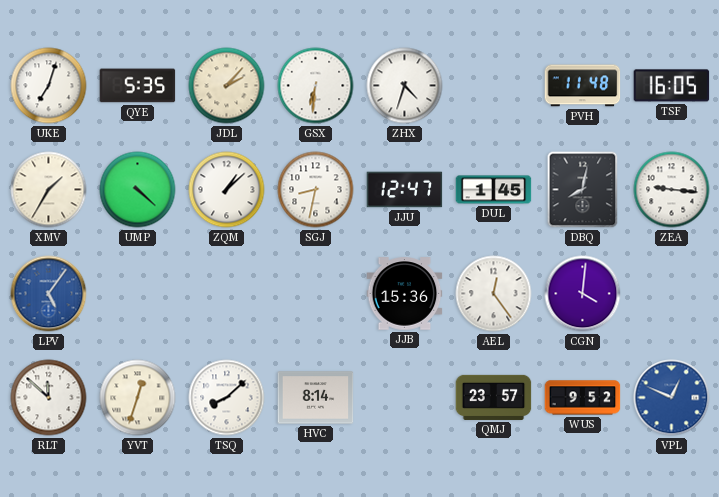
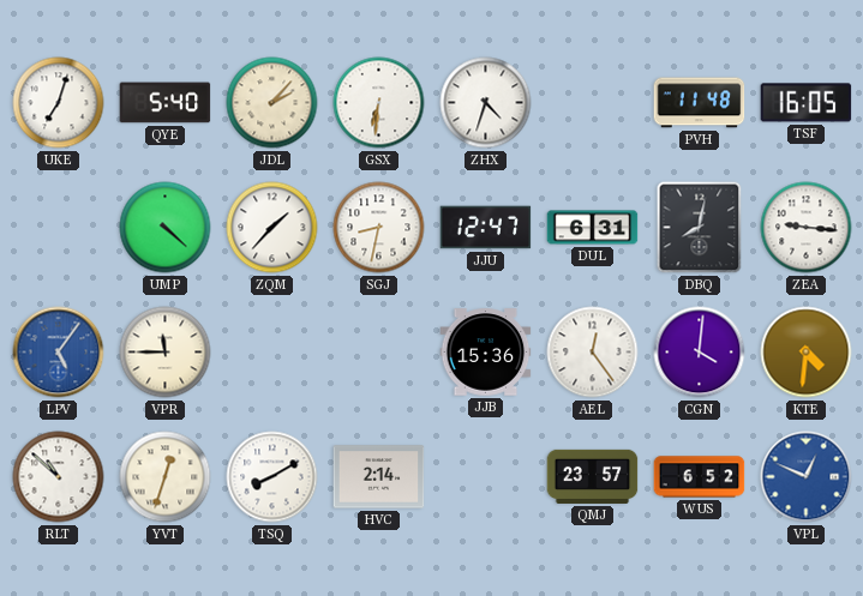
QYE: 5:35 -> 5:40
XMV: 1:35 -> none
ZQM: 1:08 -> 1:37
DUL: 1:45 -> 6:31
VPR: none -> 11:45
KTE: none -> 4:31
RLT: 11:52 -> 10:52
TSQ: 8:08 -> 8:10
HVC: 8:14 -> 2:14
WUS: 9:52 -> 6:52
